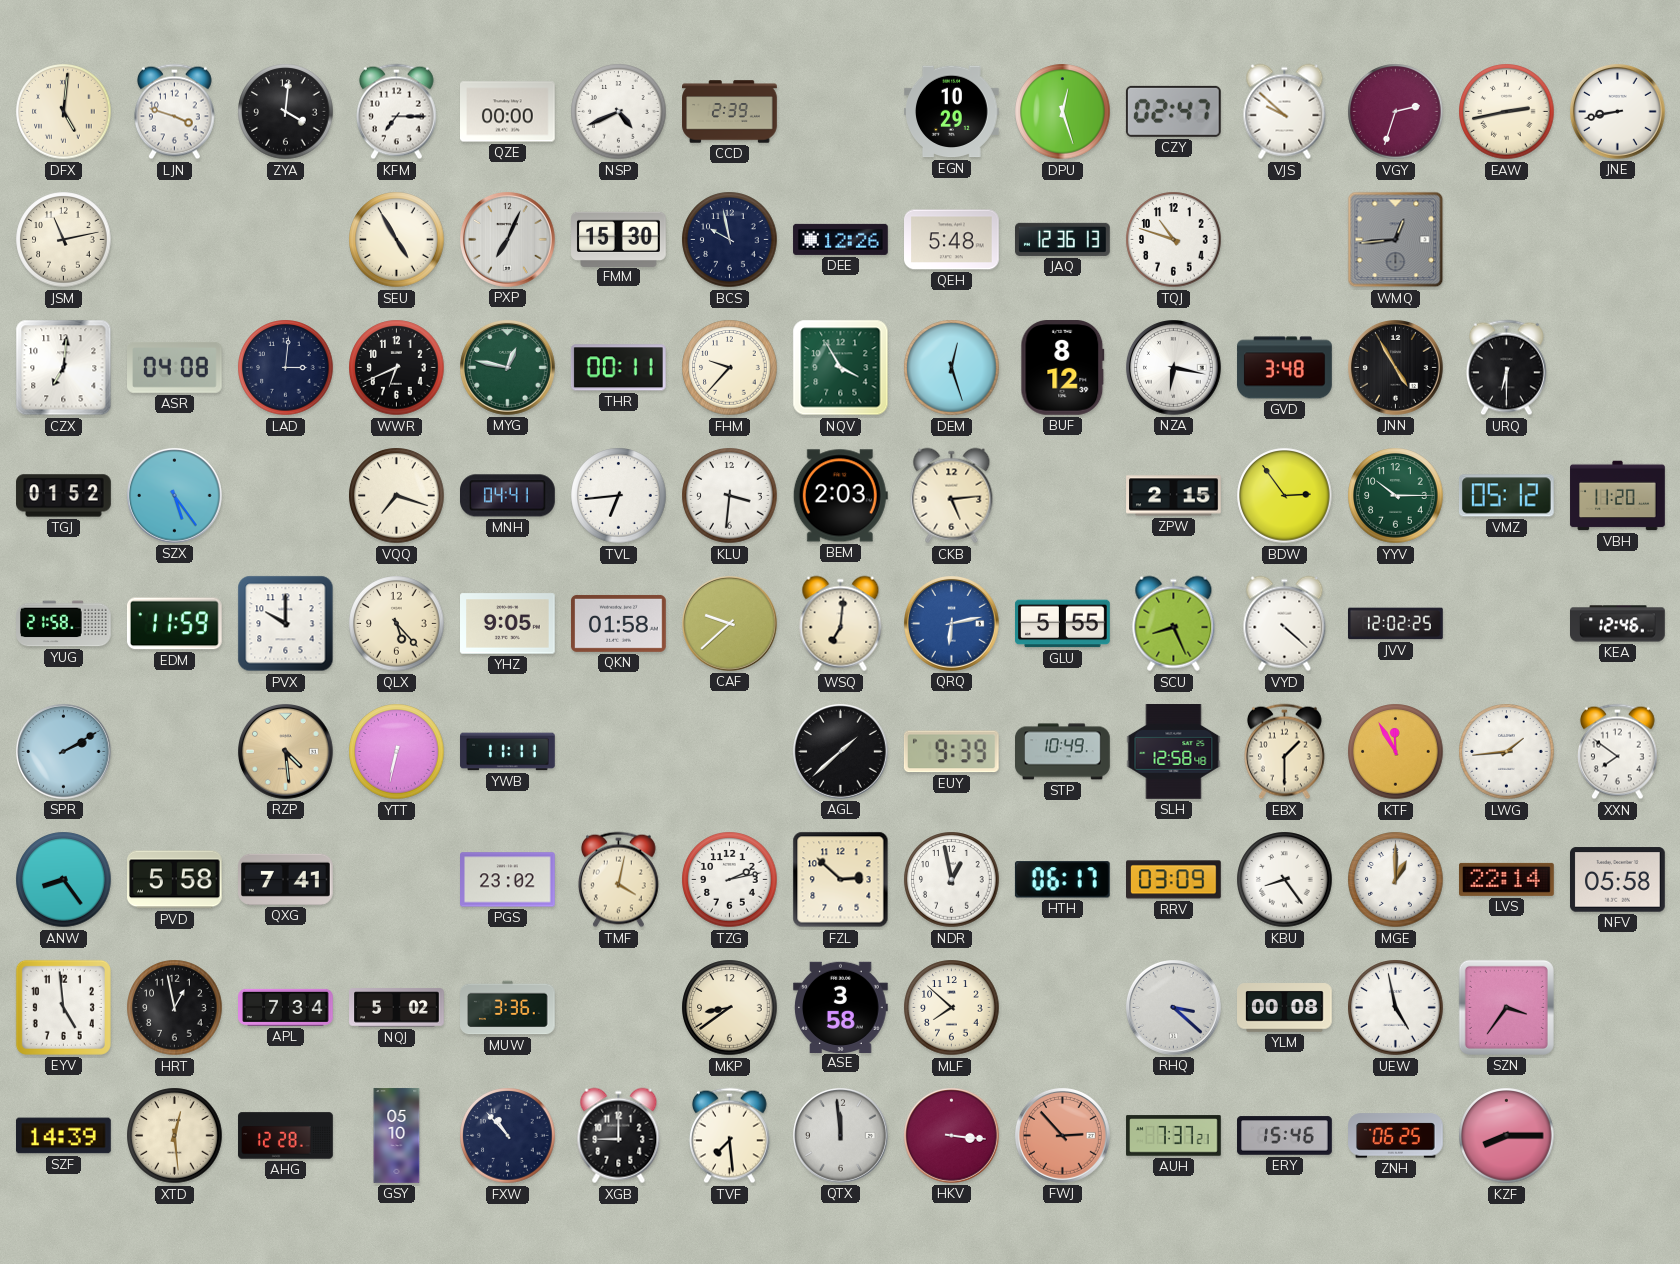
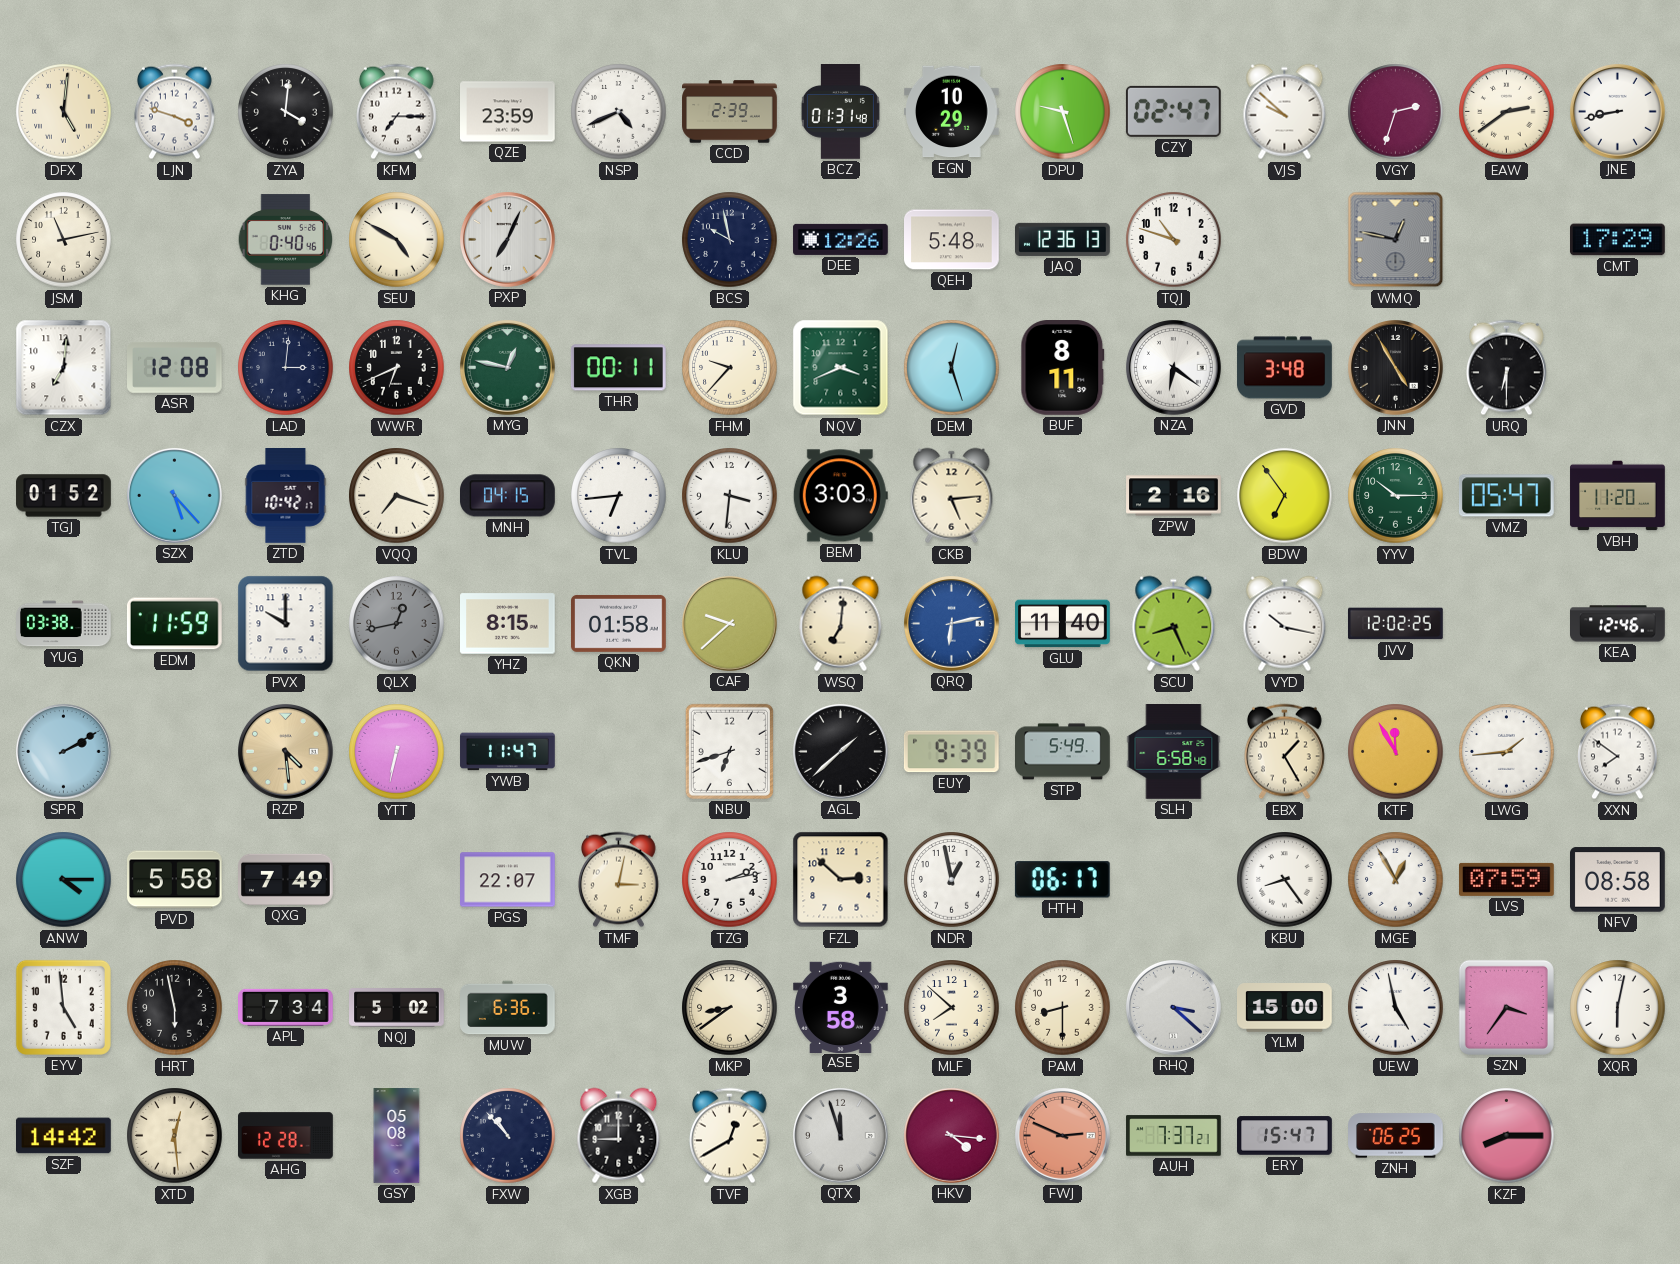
QZE: 00:00 -> 23:59
BCZ: none -> 01:31
DPU: 12:27 -> 9:27
EAW: 2:43 -> 2:39
KHG: none -> 0:40
SEU: 4:55 -> 4:50
FMM: 15:30 -> none
WMQ: 12:44 -> 12:47
CMT: none -> 17:29
ASR: 04:08 -> 12:08
NQV: 3:55 -> 3:41
BUF: 8:12 -> 8:11
NZA: 6:17 -> 6:21
SZX: 5:24 -> 5:23
ZTD: none -> 10:42
MNH: 04:41 -> 04:15
BEM: 2:03 -> 3:03
ZPW: 2:15 -> 2:16
BDW: 2:54 -> 6:54
VMZ: 05:12 -> 05:47
YUG: 21:58 -> 03:38
QLX: 5:23 -> 12:43
QLX dial: cream -> grey
YHZ: 9:05 -> 8:15
GLU: 5:55 -> 11:40
VYD: 4:22 -> 10:17
YWB: 11:11 -> 11:47
NBU: none -> 6:42
STP: 10:49 -> 5:49
SLH: 12:58 -> 6:58
EBX: 1:30 -> 1:25
ANW: 8:24 -> 4:15
QXG: 7:41 -> 7:49
PGS: 23:02 -> 22:07
TMF: 4:02 -> 3:02
RRV: 03:09 -> none
MGE: 1:00 -> 12:55
LVS: 22:14 -> 07:59
NFV: 05:58 -> 08:58
HRT: 12:58 -> 5:58
MUW: 3:36 -> 6:36
PAM: none -> 8:30
YLM: 00:08 -> 15:00
XQR: none -> 6:02
SZF: 14:39 -> 14:42
GSY: 05:10 -> 05:08
TVF: 7:29 -> 12:40
QTX: 11:59 -> 11:57
HKV: 3:16 -> 4:16
FWJ: 2:53 -> 2:49
ERY: 15:46 -> 15:47
